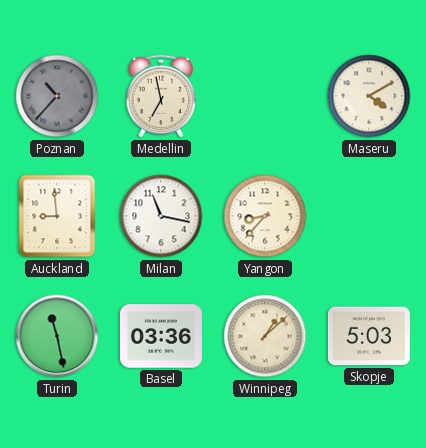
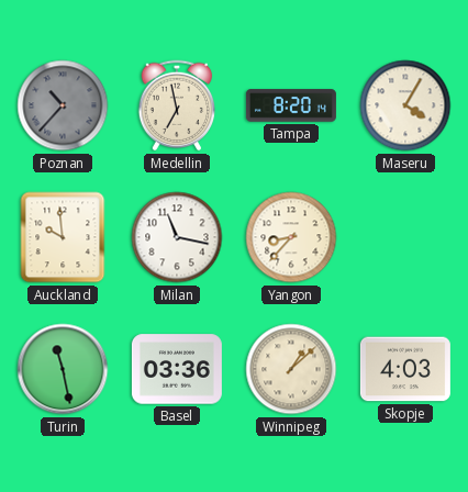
Tampa: none -> 8:20
Maseru: 4:10 -> 4:05
Auckland: 8:59 -> 9:59
Skopje: 5:03 -> 4:03
